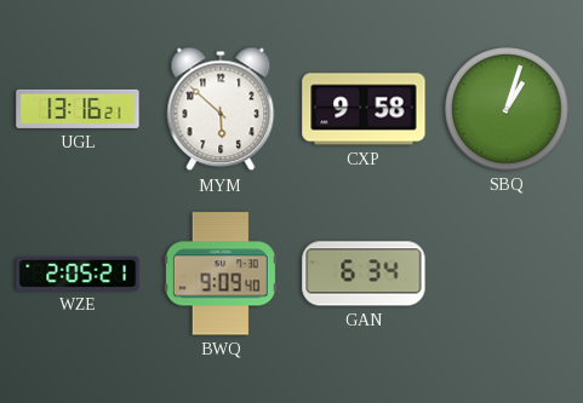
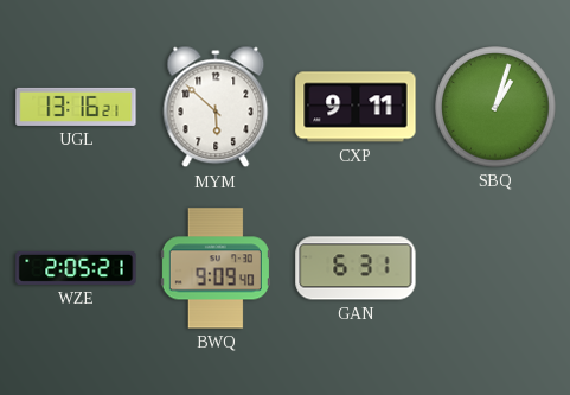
CXP: 9:58 -> 9:11
GAN: 6:34 -> 6:31
